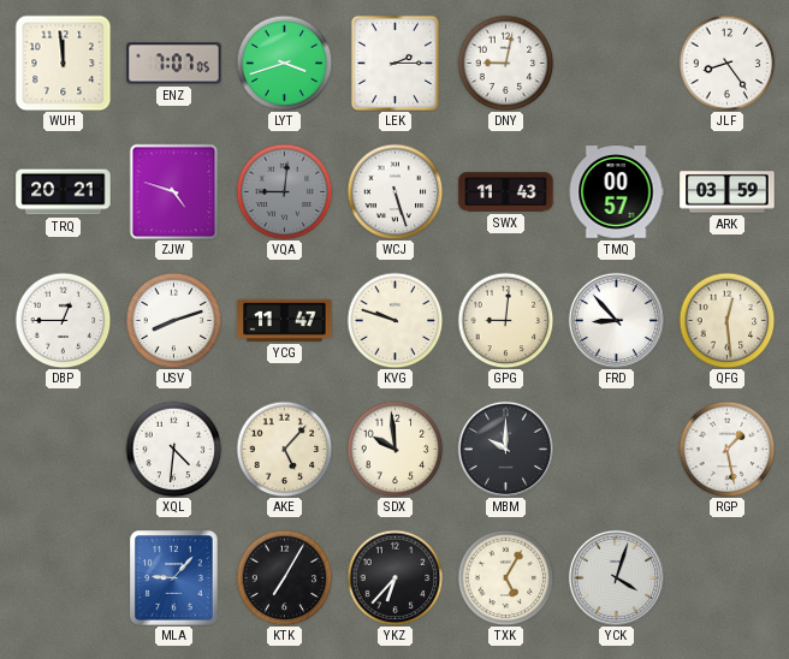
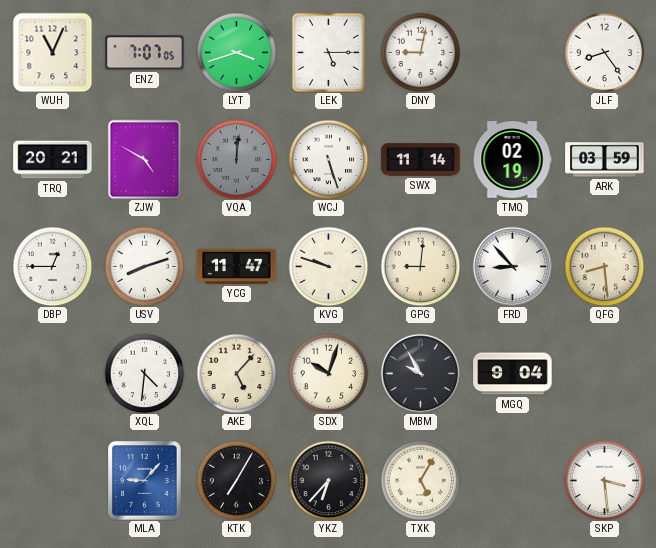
WUH: 11:59 -> 11:04
LEK: 2:15 -> 5:15
ZJW: 4:48 -> 4:50
VQA: 9:01 -> 12:01
SWX: 11:43 -> 11:14
TMQ: 00:57 -> 02:19
QFG: 12:29 -> 8:29
SDX: 9:59 -> 10:03
MBM: 10:00 -> 9:55
MGQ: none -> 9:04
RGP: 1:28 -> none
YCK: 4:03 -> none
SKP: none -> 3:29
